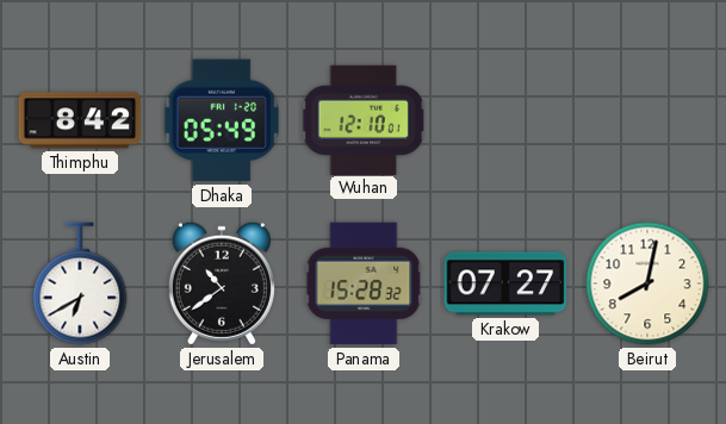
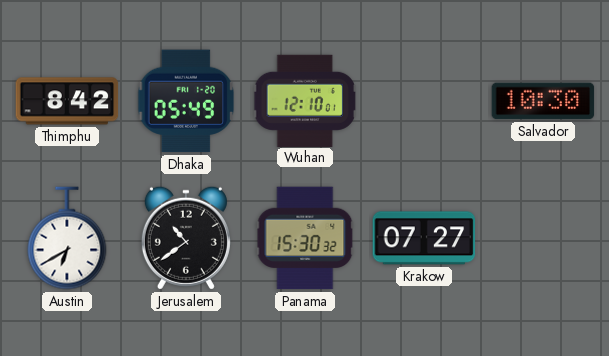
Salvador: none -> 10:30
Panama: 15:28 -> 15:30
Beirut: 8:02 -> none
